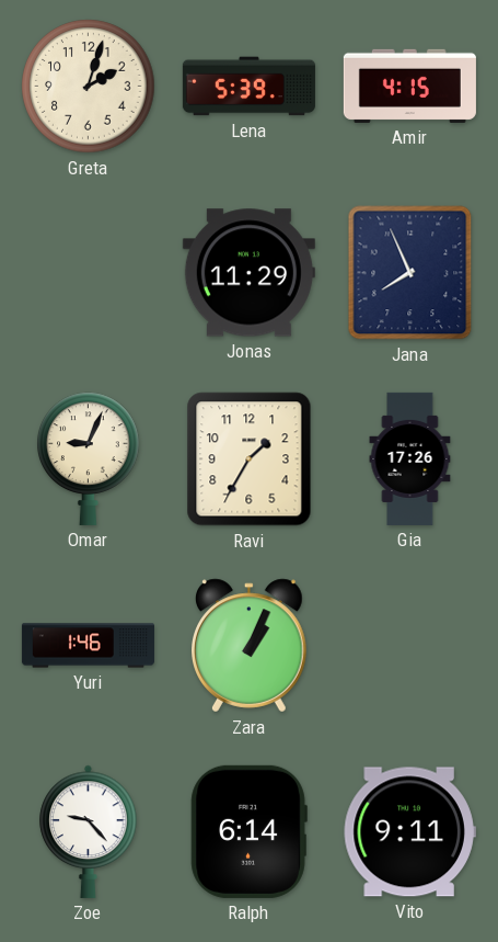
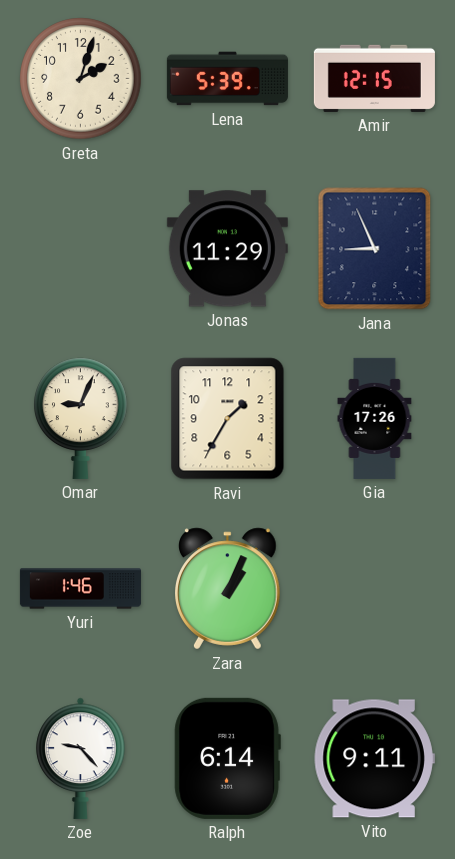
Amir: 4:15 -> 12:15
Jana: 7:56 -> 8:56
